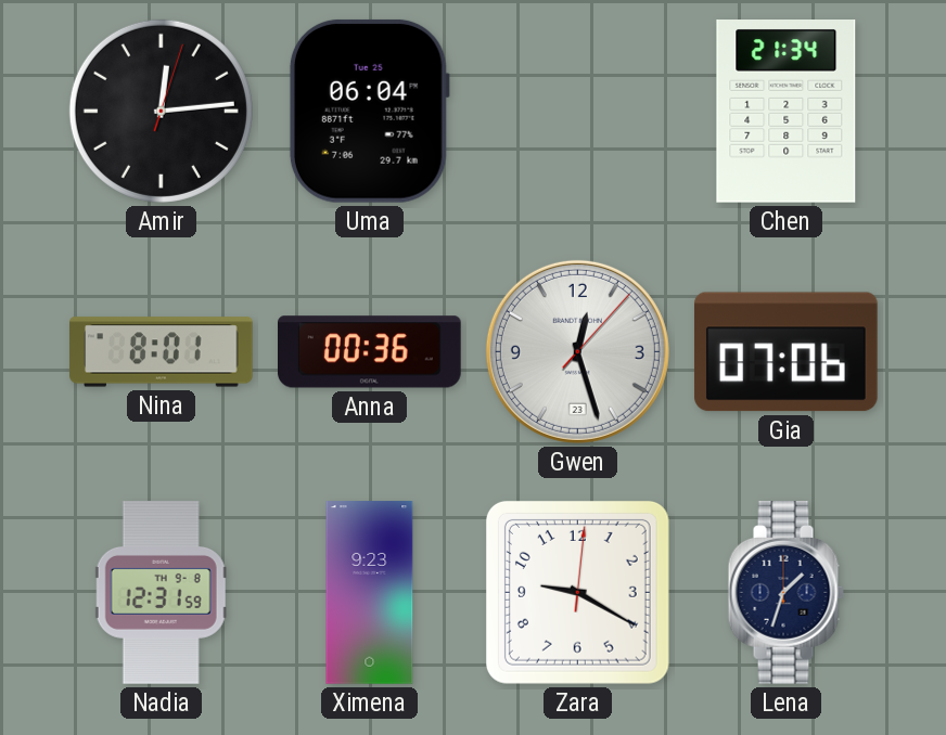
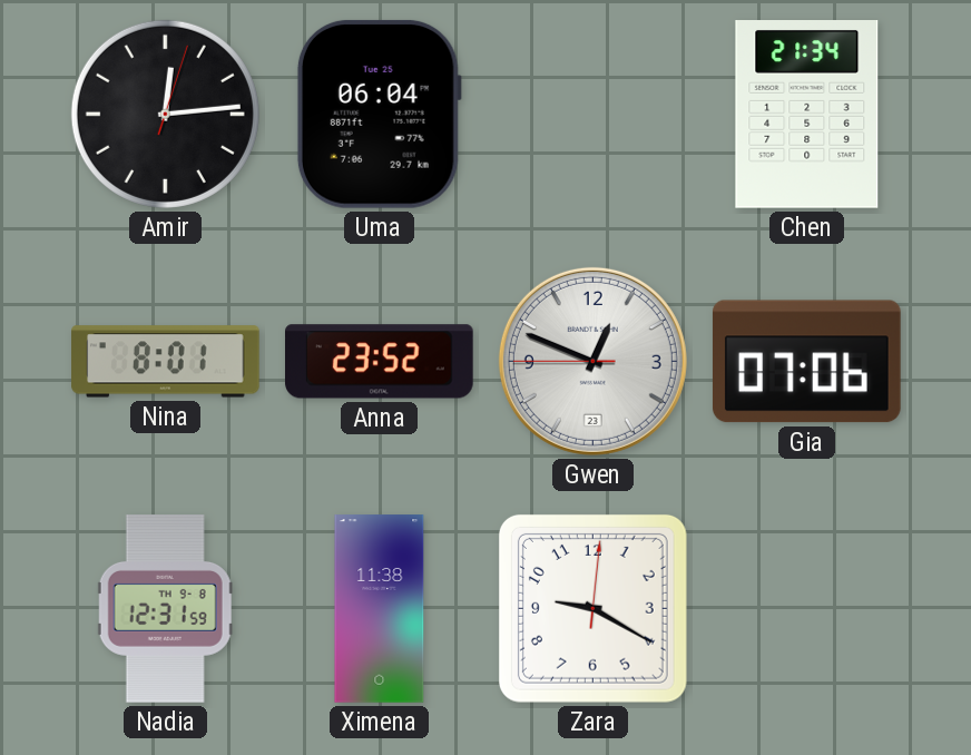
Anna: 00:36 -> 23:52
Gwen: 12:27 -> 12:48
Ximena: 9:23 -> 11:38
Lena: 1:33 -> none
